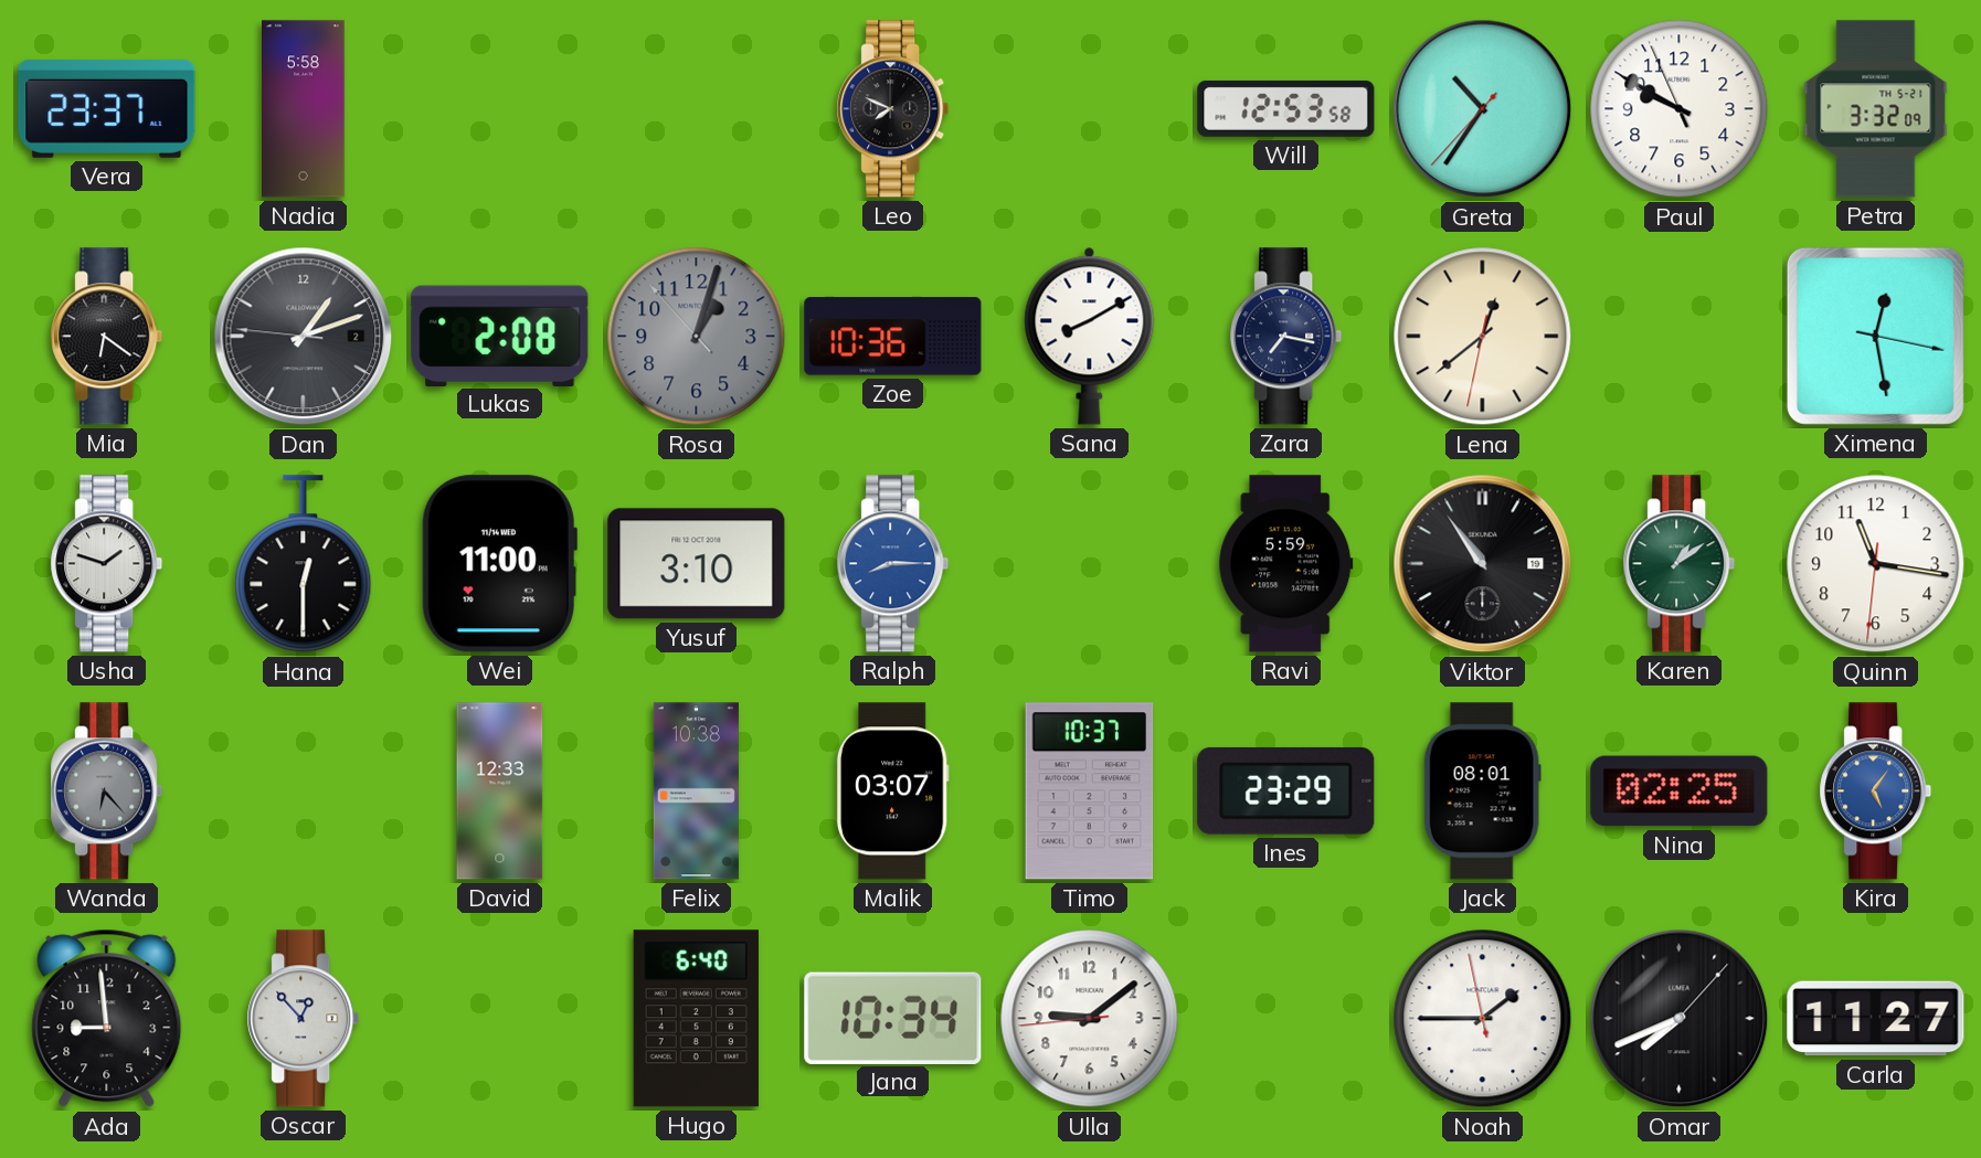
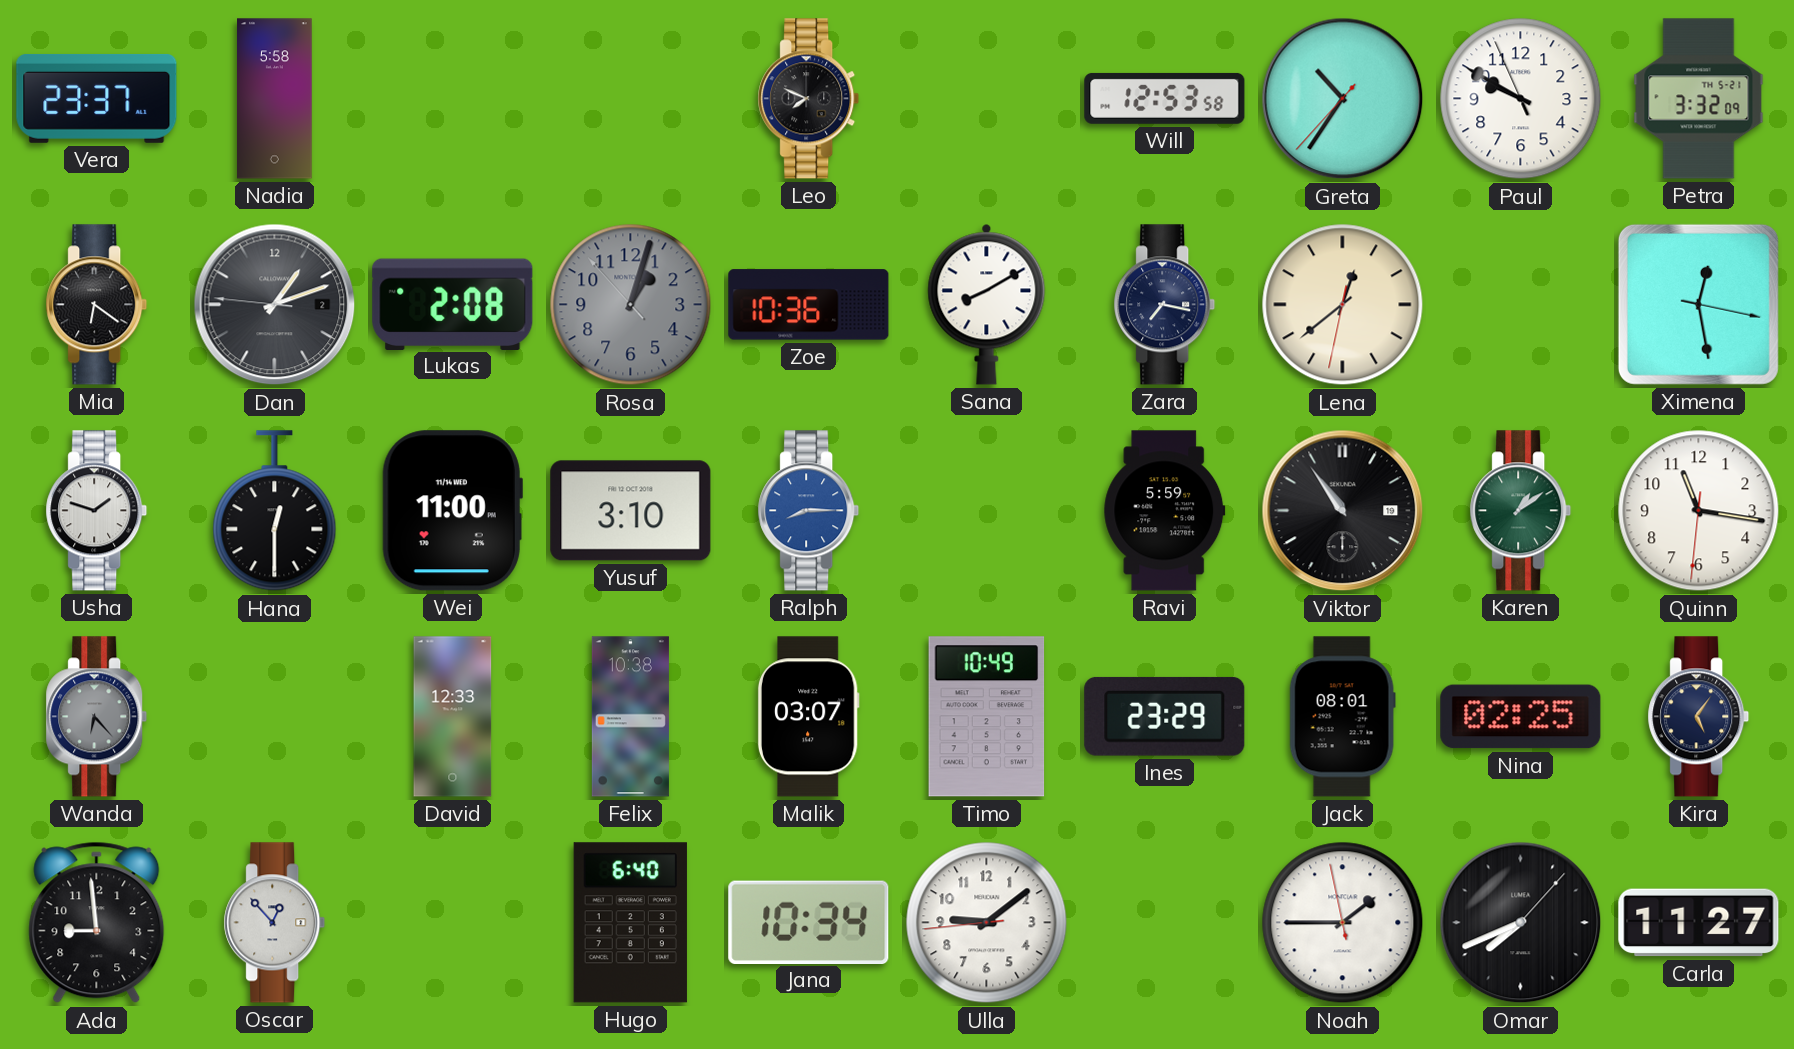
Timo: 10:37 -> 10:49
Kira dial: blue -> navy
